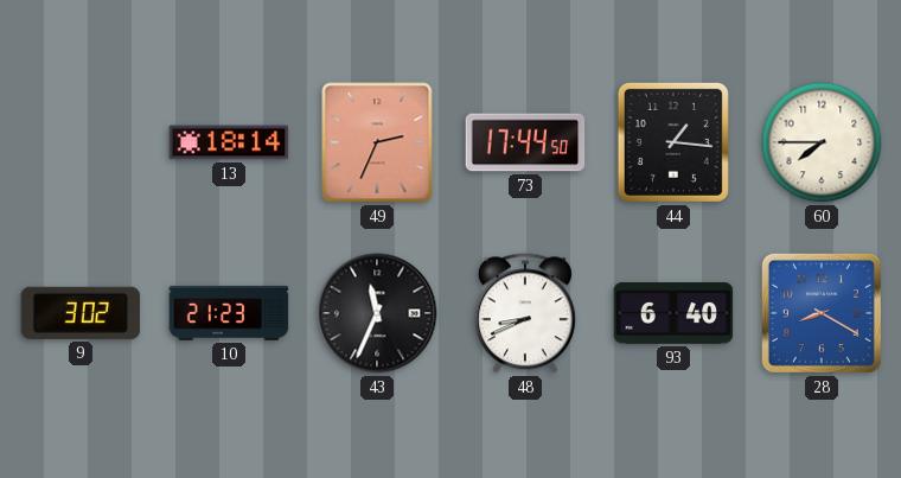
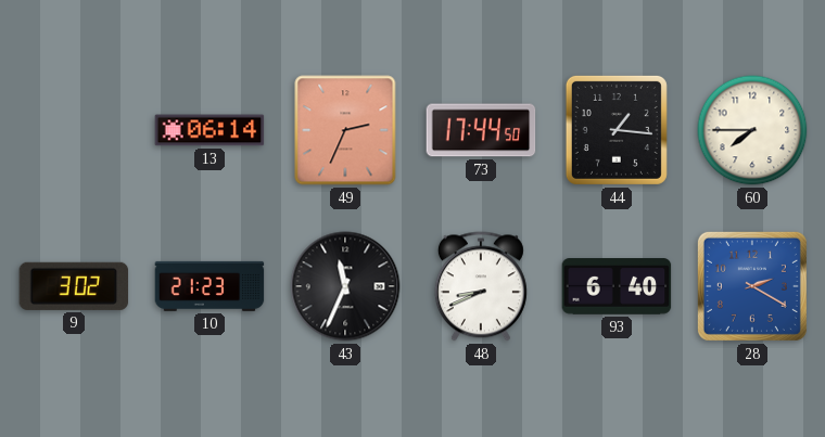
13: 18:14 -> 06:14
28: 8:20 -> 2:20
